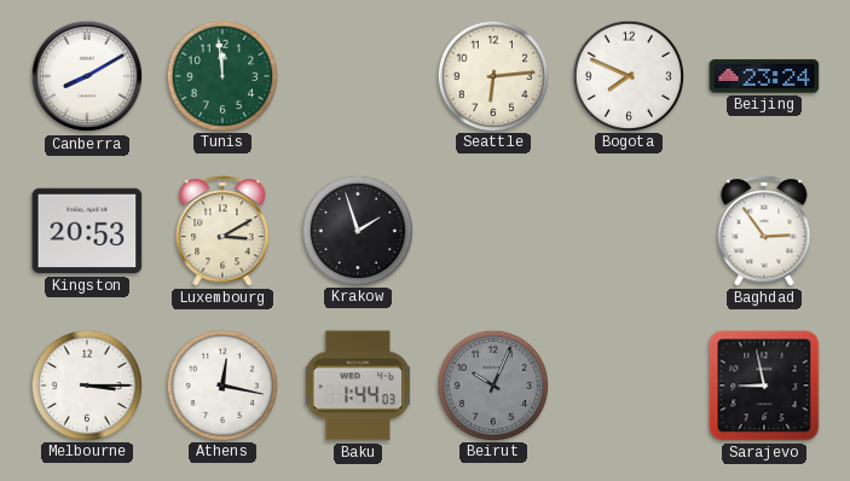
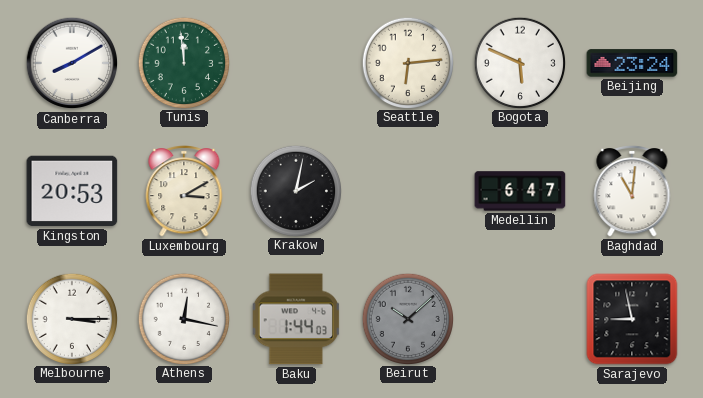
Bogota: 7:49 -> 5:49
Krakow: 1:57 -> 2:02
Medellin: none -> 6:47
Baghdad: 2:54 -> 11:01
Beirut: 10:04 -> 10:08
